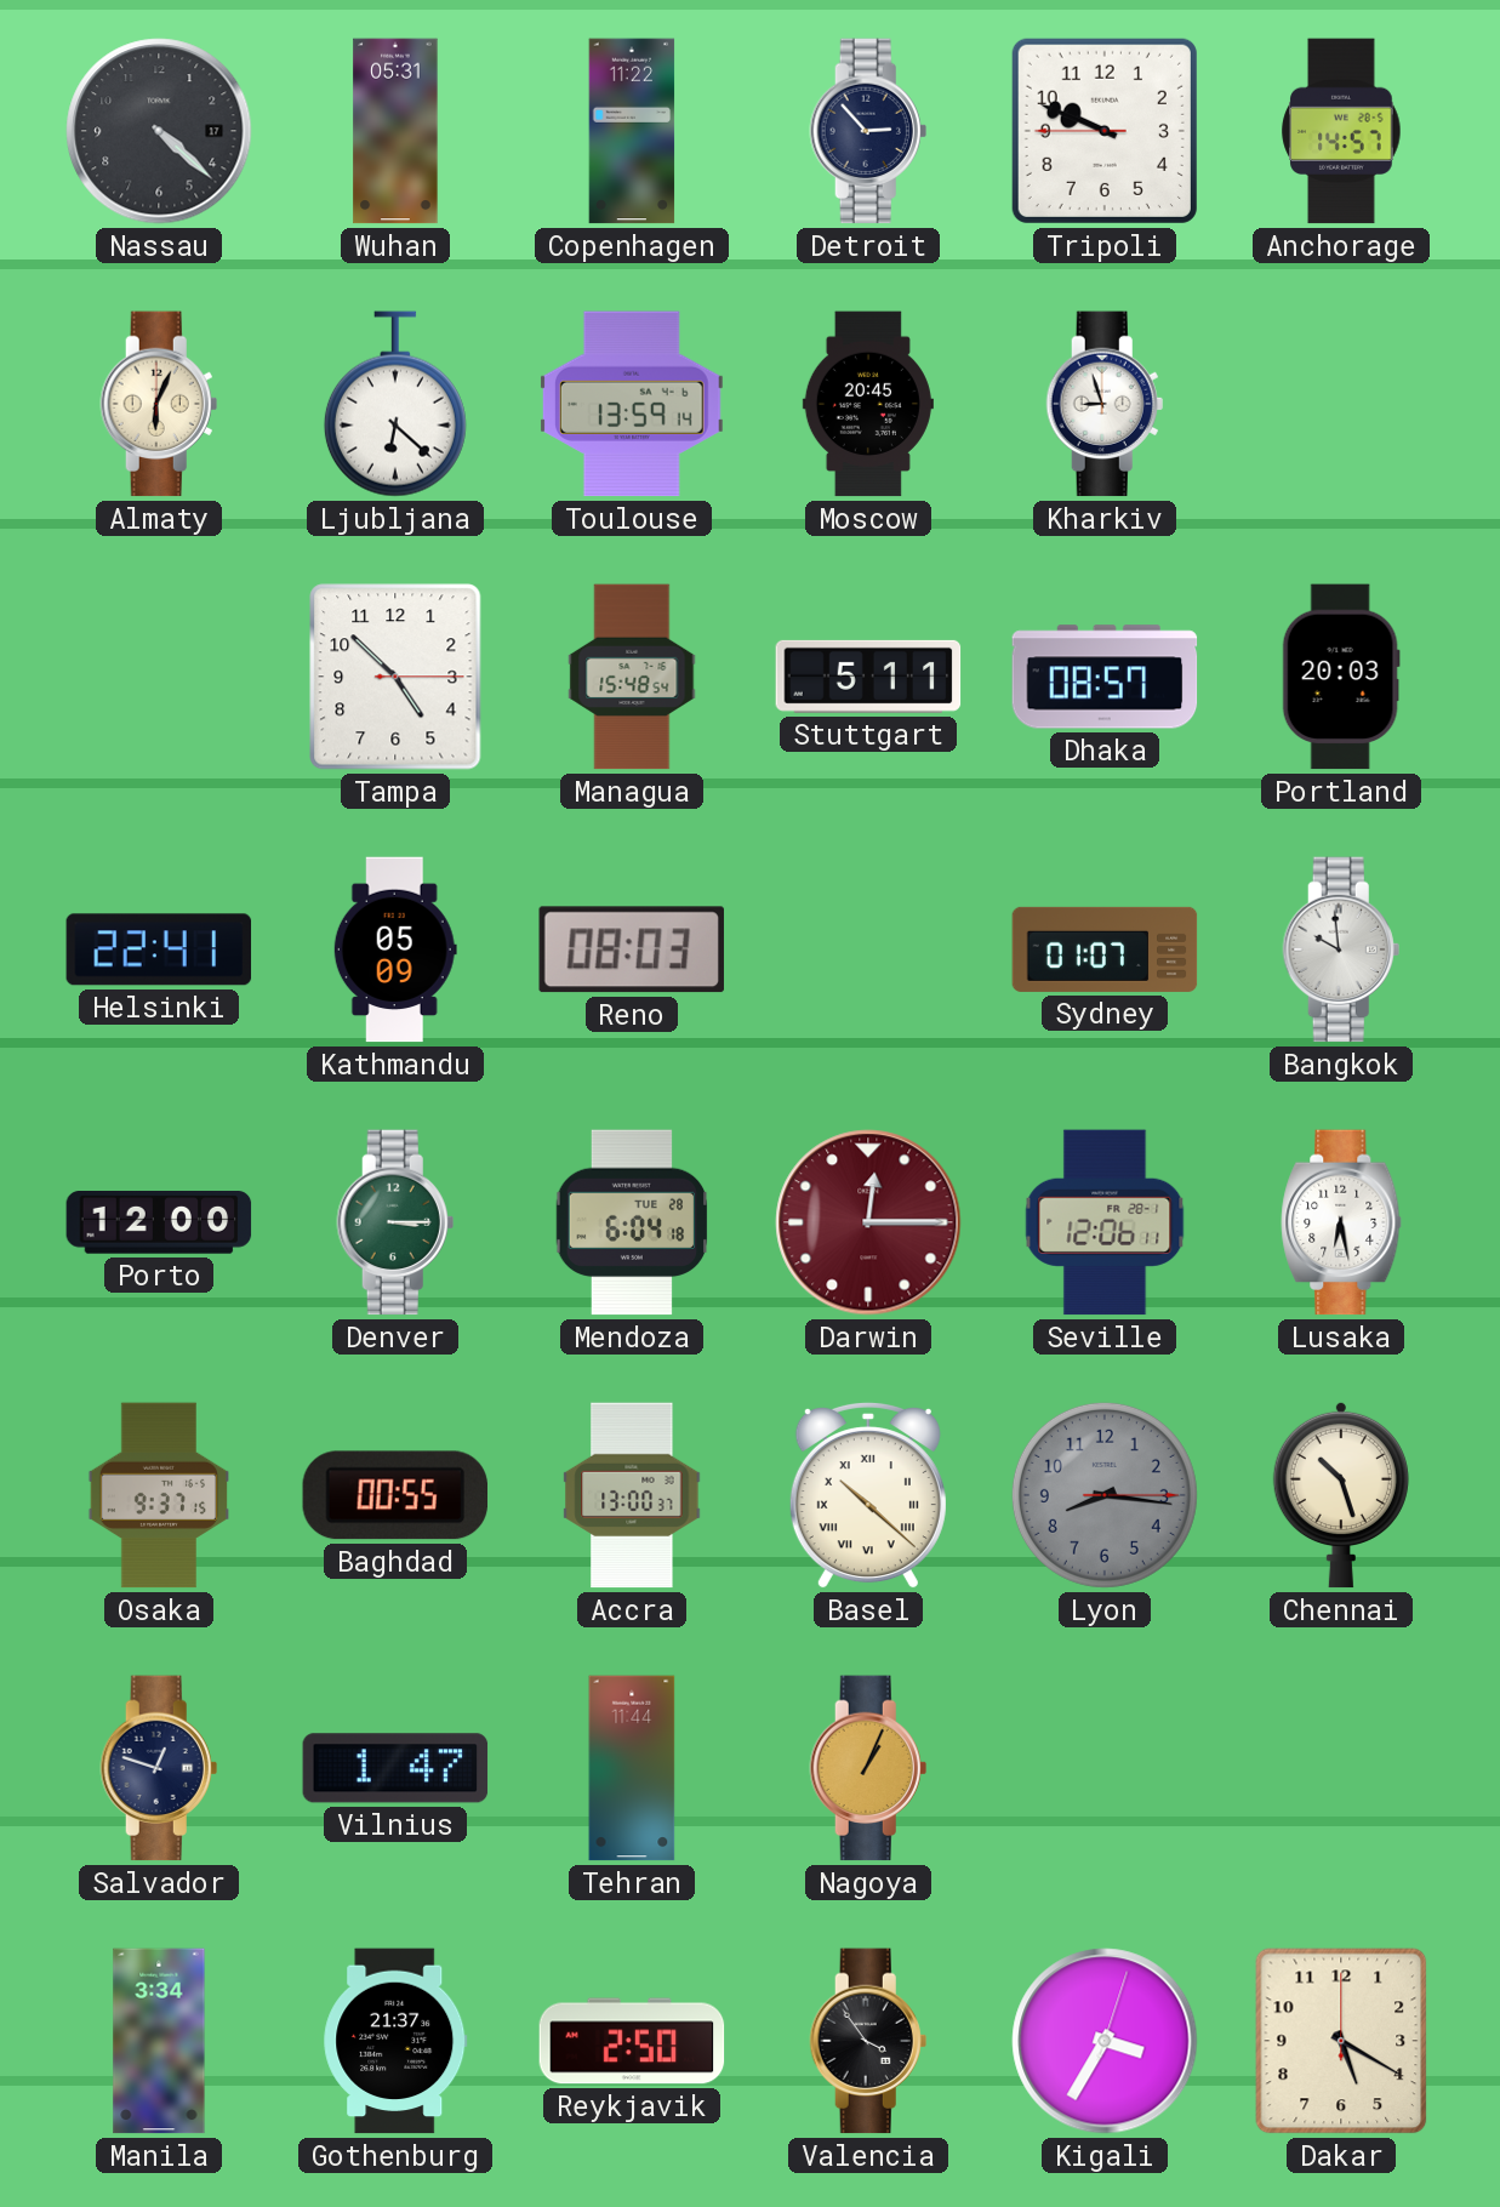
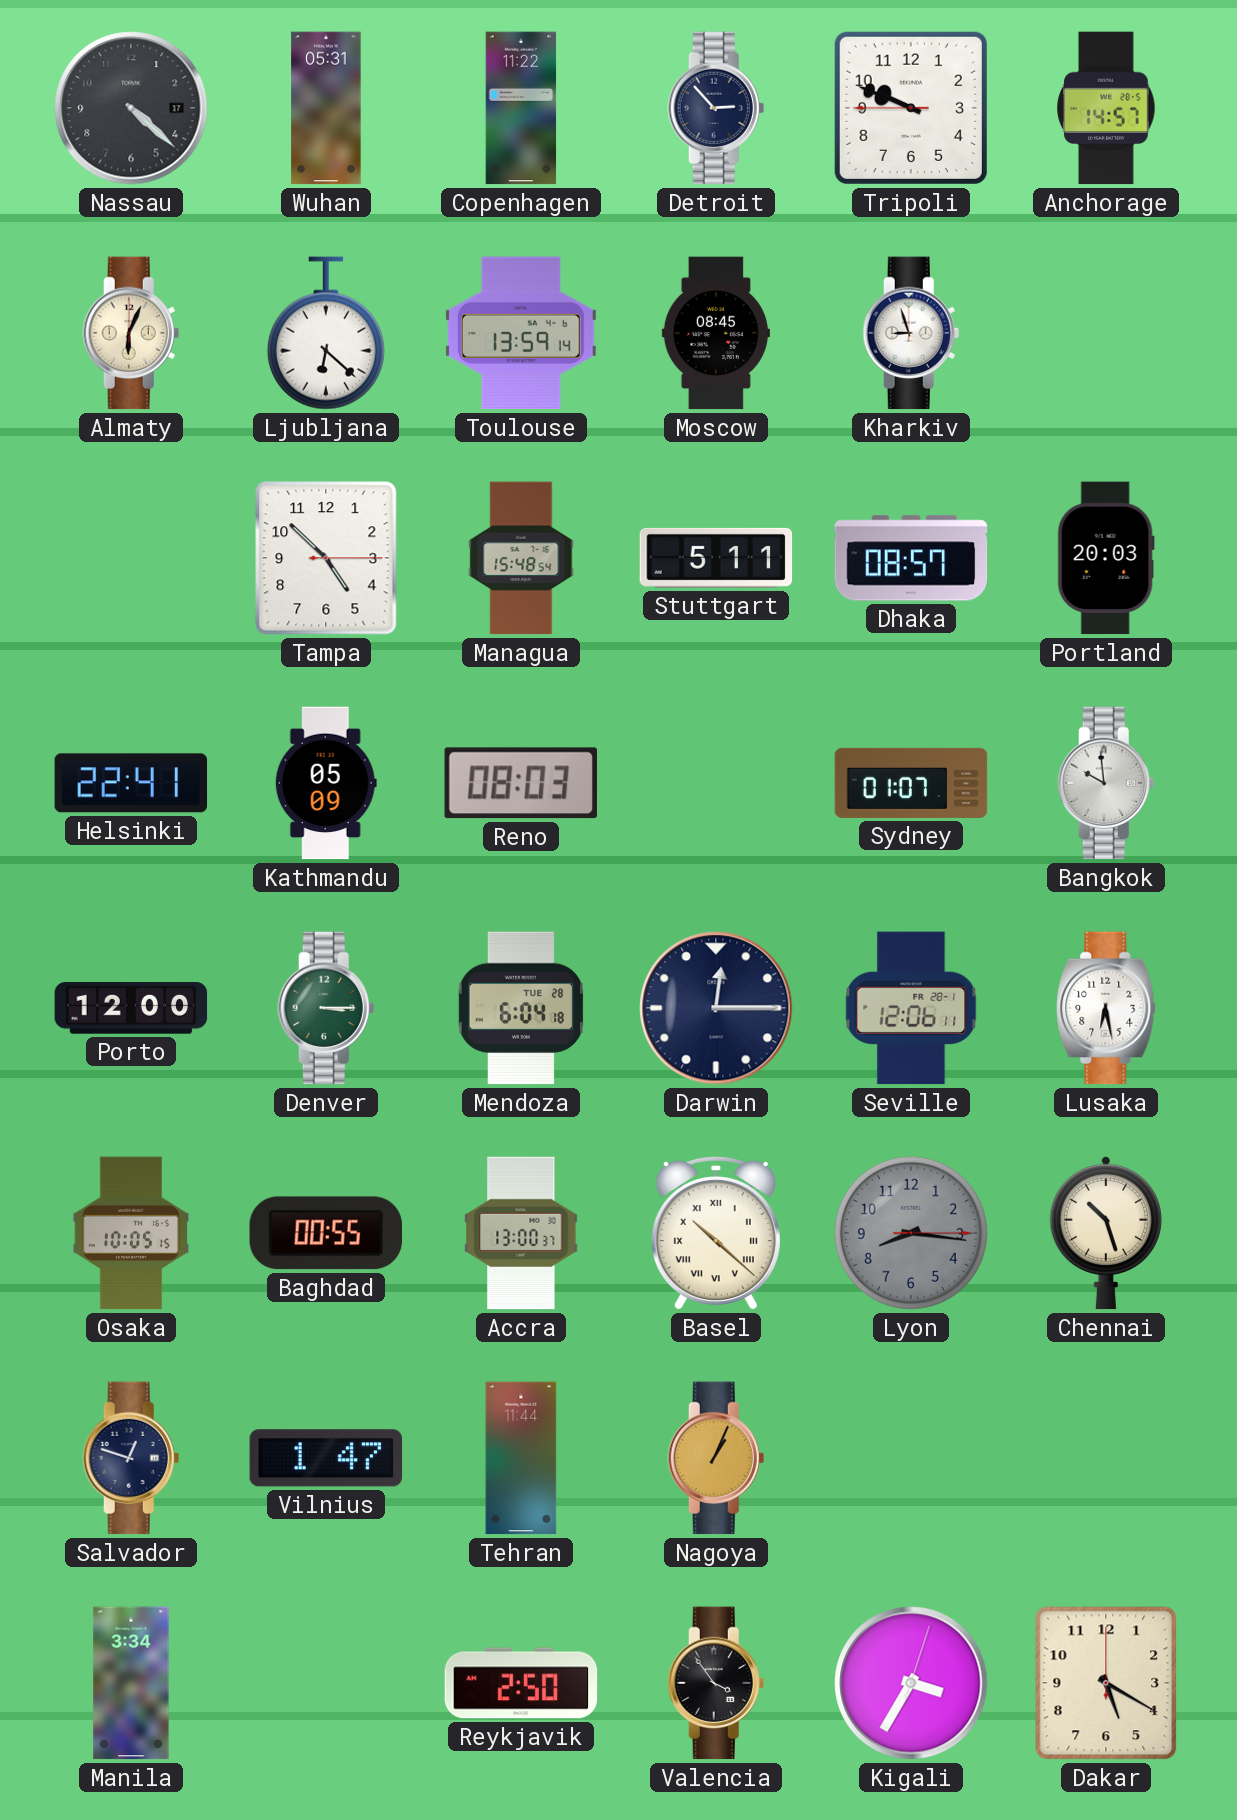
Moscow: 20:45 -> 08:45
Darwin dial: burgundy -> navy
Osaka: 9:37 -> 10:05
Gothenburg: 21:37 -> none
